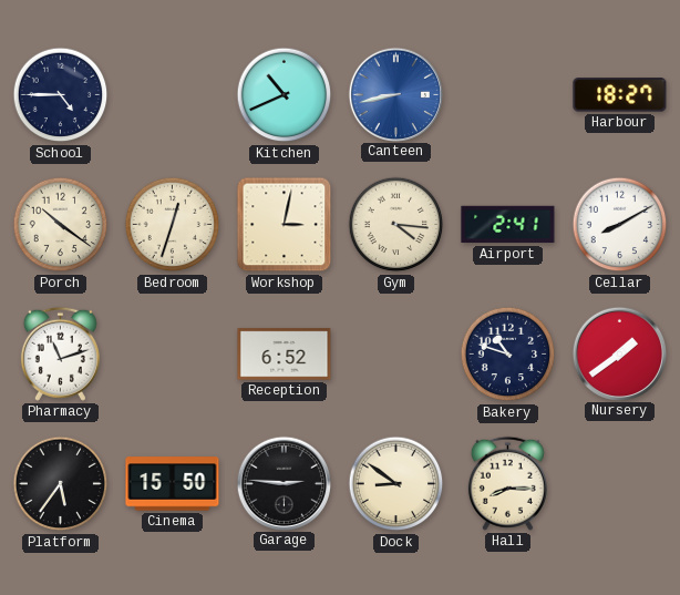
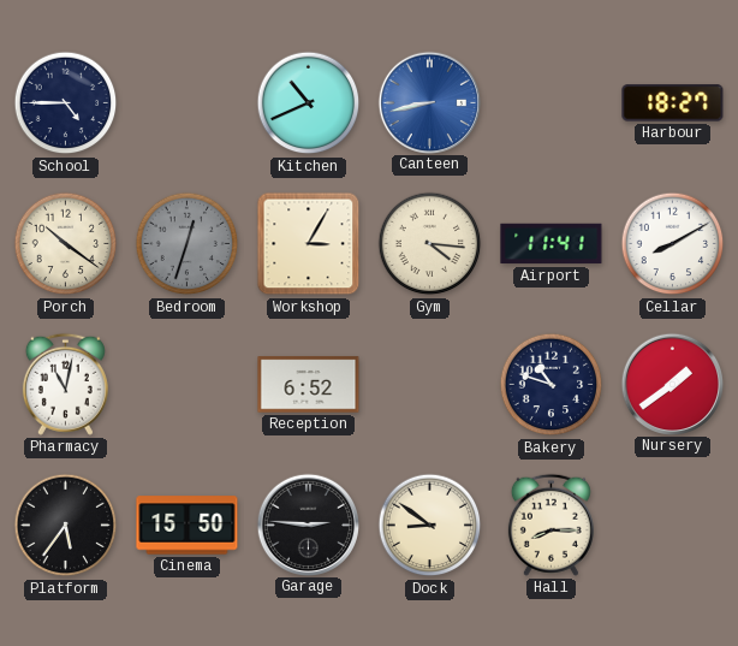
Bedroom dial: cream -> grey
Workshop: 3:02 -> 3:05
Airport: 2:41 -> 11:41
Pharmacy: 11:12 -> 11:02
